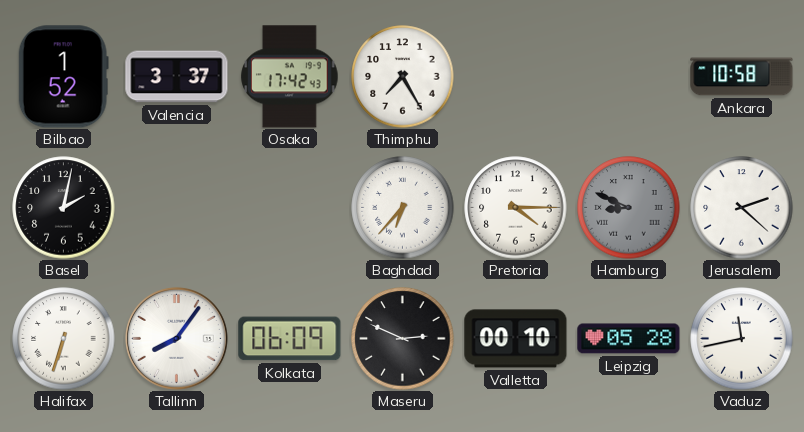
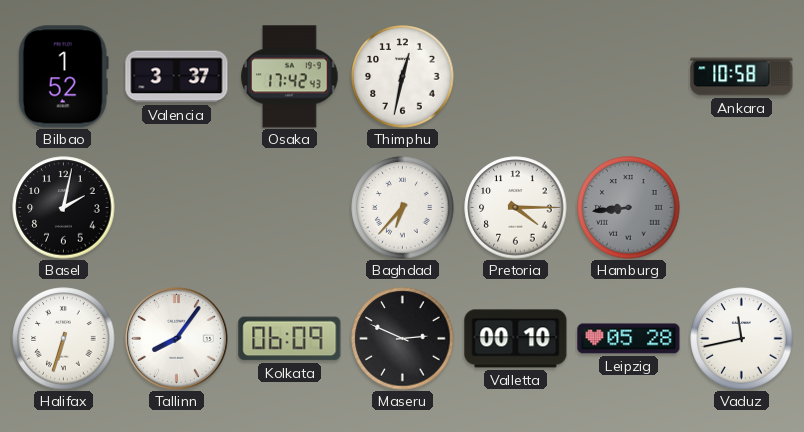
Thimphu: 7:25 -> 12:32
Hamburg: 8:49 -> 8:44
Jerusalem: 2:22 -> none
